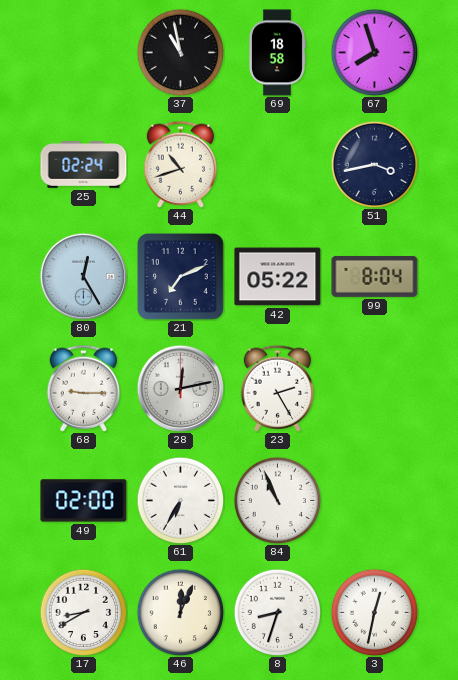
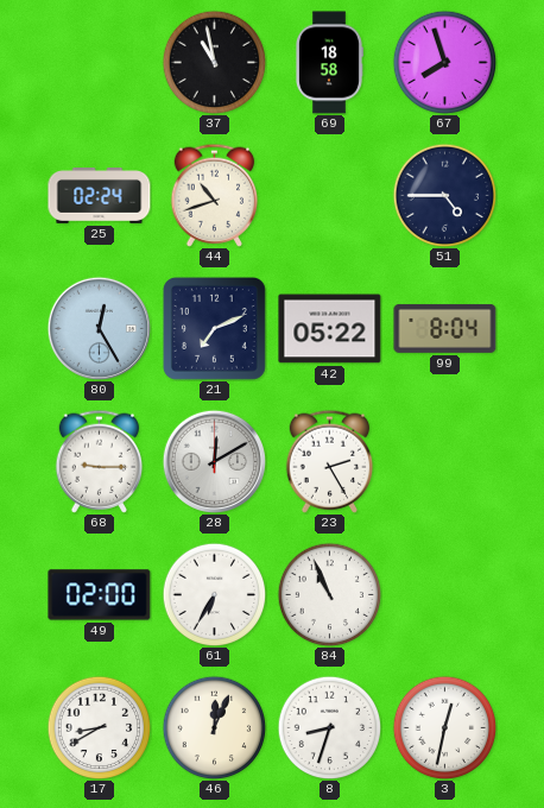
51: 3:43 -> 4:45
28: 12:13 -> 12:10
